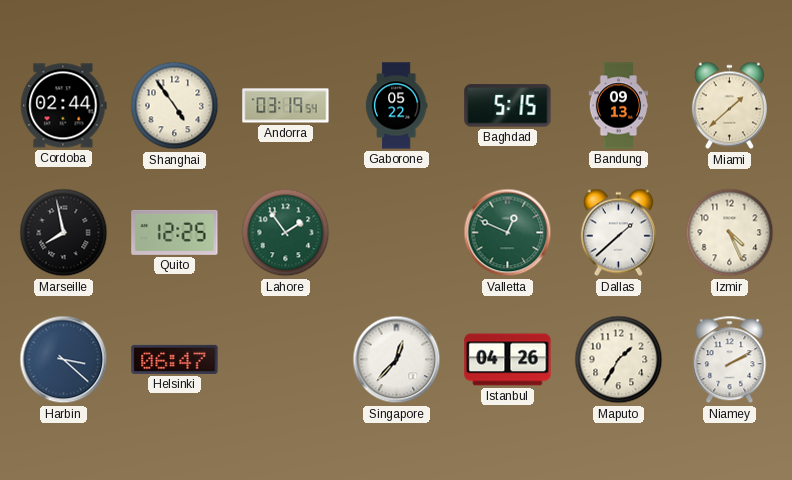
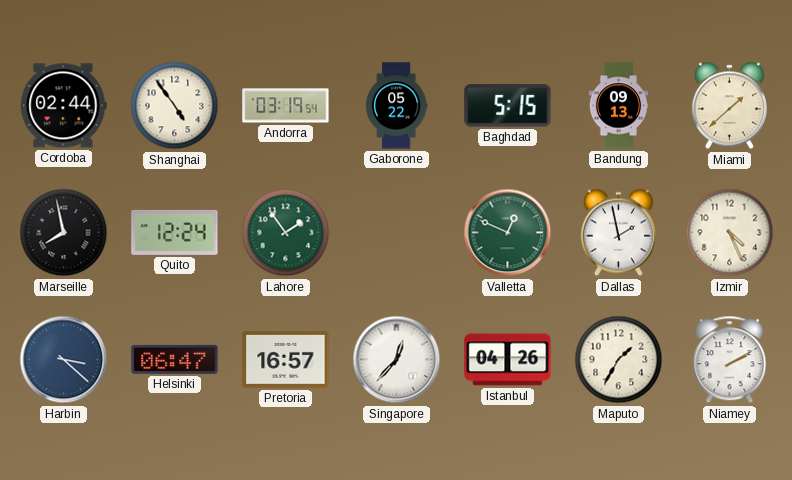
Quito: 12:25 -> 12:24
Dallas: 1:38 -> 1:58
Pretoria: none -> 16:57
